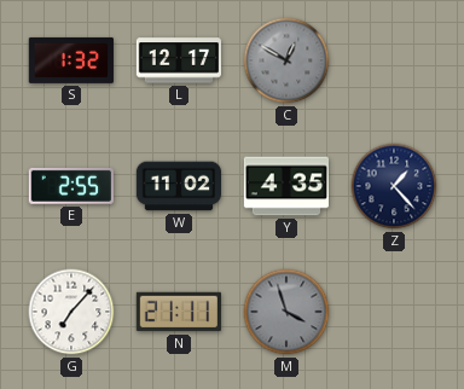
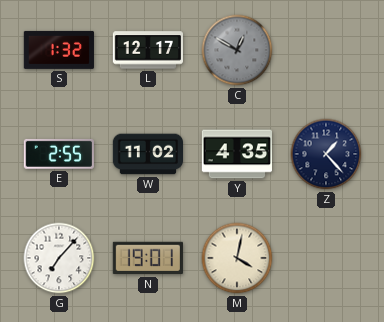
N: 21:11 -> 19:01
M: 3:57 -> 4:02
M dial: grey -> cream
